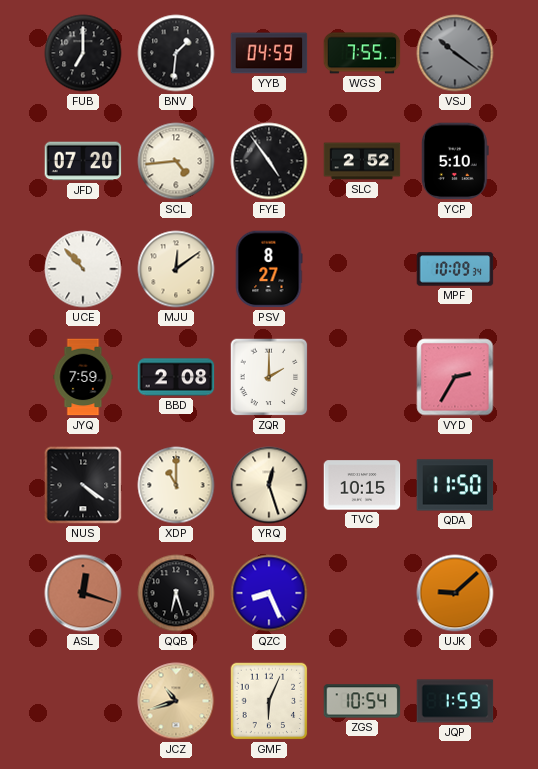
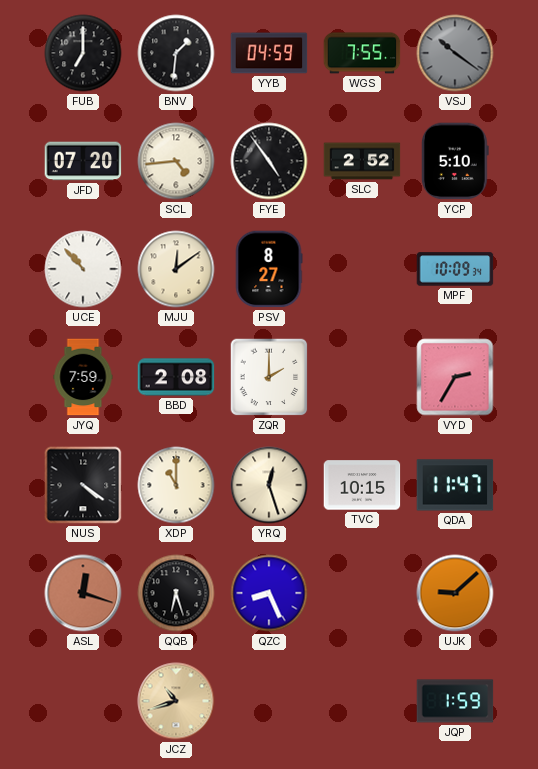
QDA: 11:50 -> 11:47
GMF: 6:04 -> none
ZGS: 10:54 -> none
